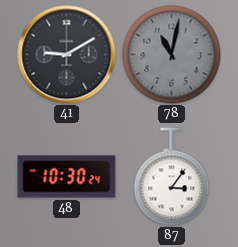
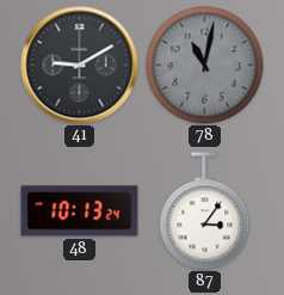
48: 10:30 -> 10:13
